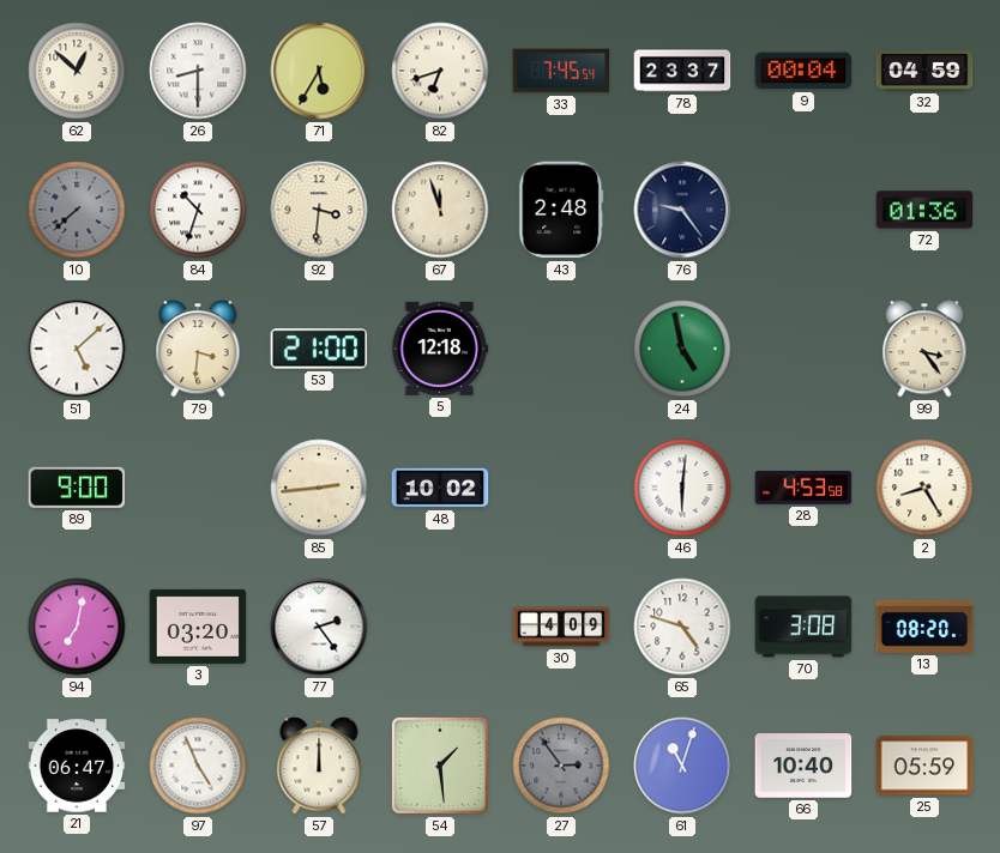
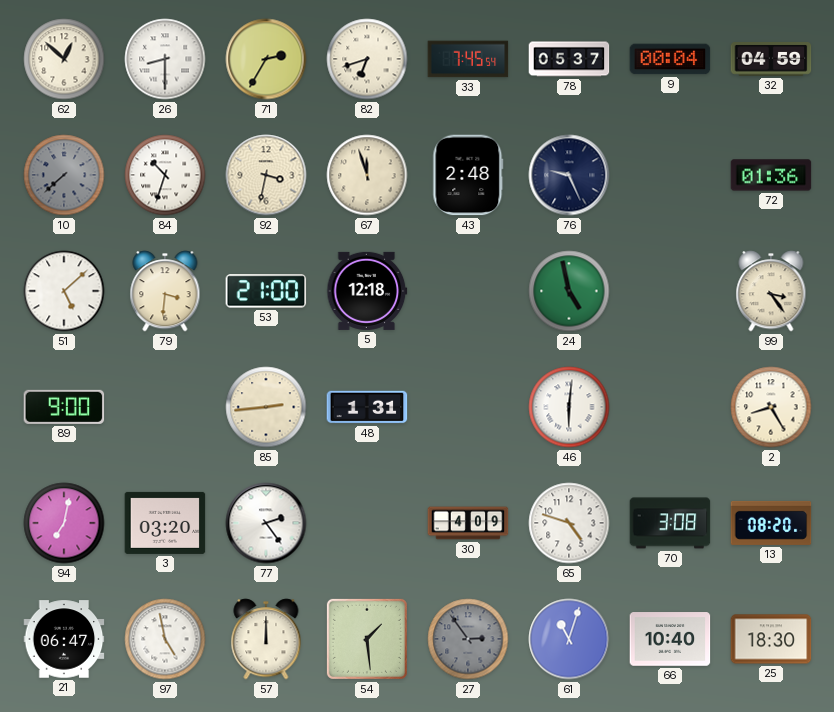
71: 5:35 -> 2:35
78: 23:37 -> 05:37
92: 3:31 -> 3:32
76: 9:24 -> 9:26
48: 10:02 -> 1:31
28: 4:53 -> none
97: 4:56 -> 4:58
25: 05:59 -> 18:30
